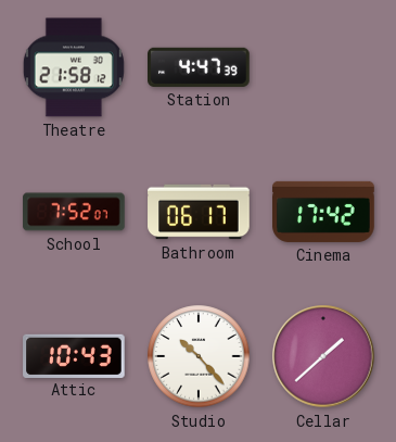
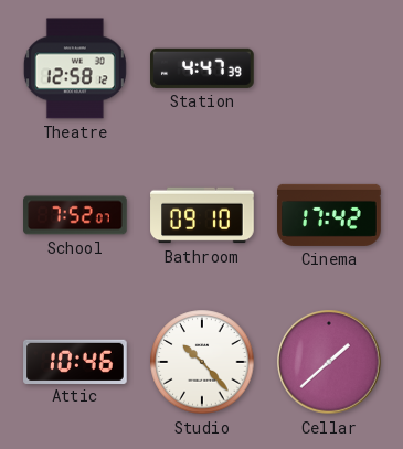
Theatre: 21:58 -> 12:58
Bathroom: 06:17 -> 09:10
Attic: 10:43 -> 10:46
